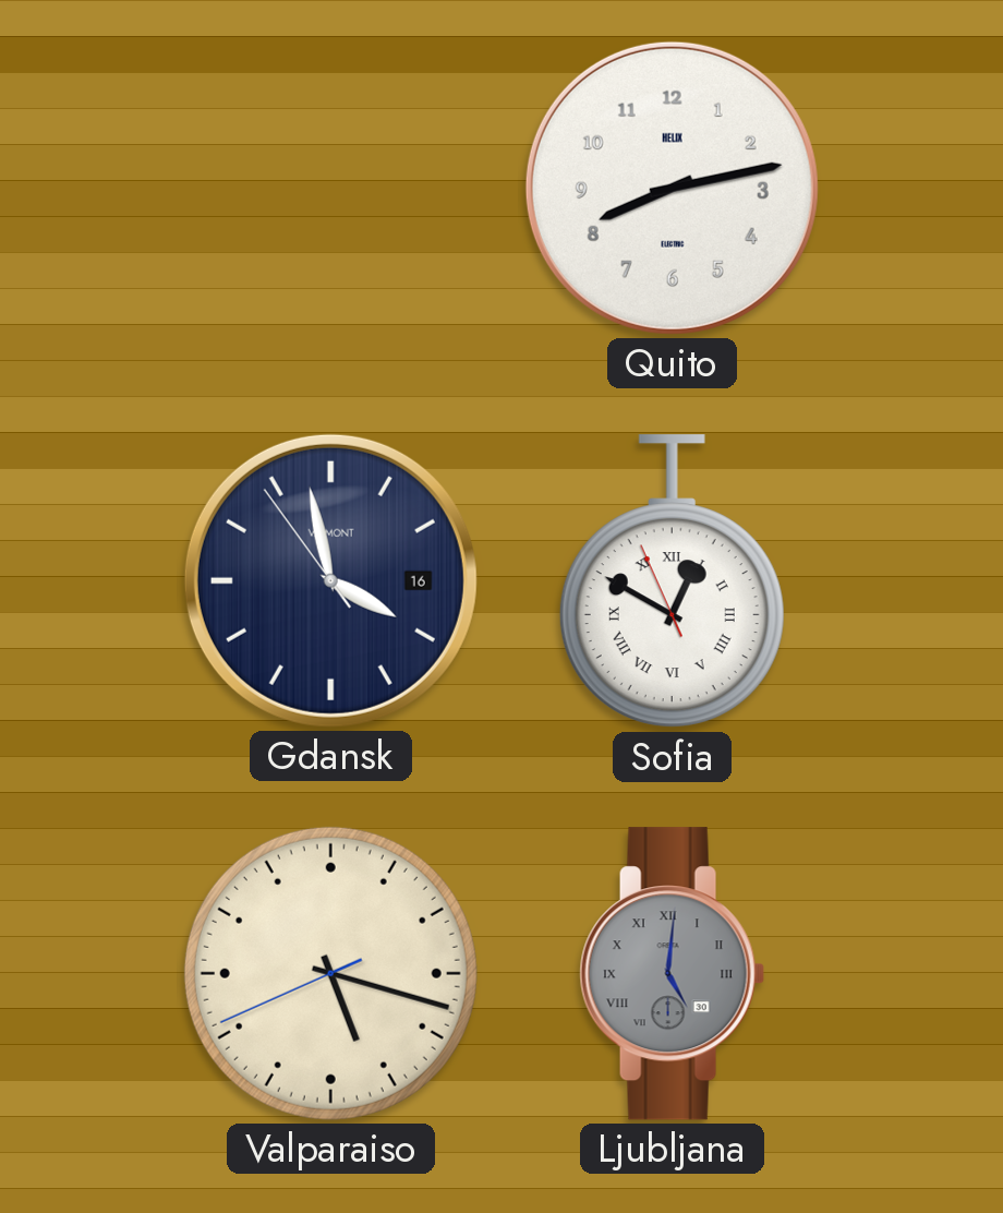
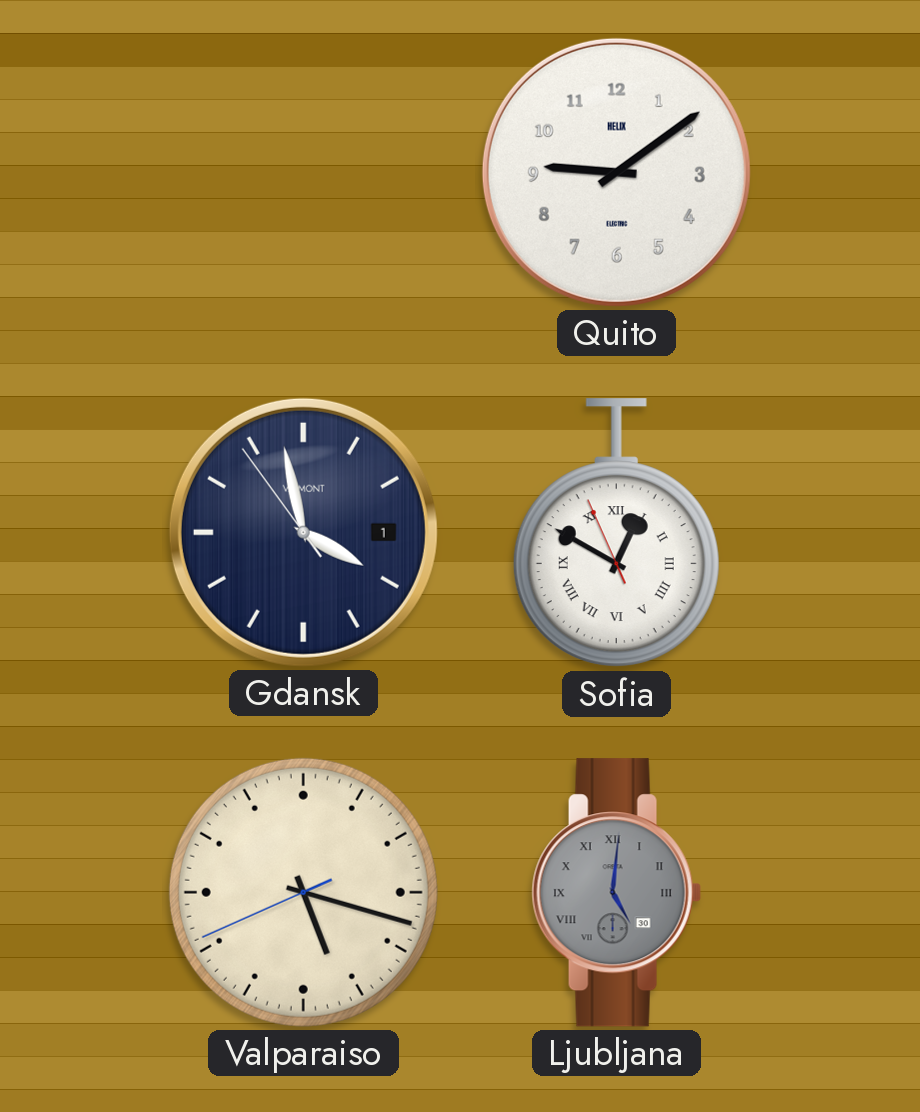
Quito: 8:13 -> 9:09
Gdansk date: 16 -> 1
